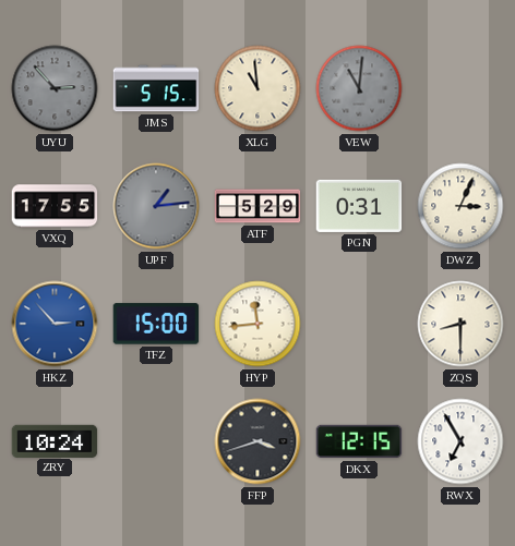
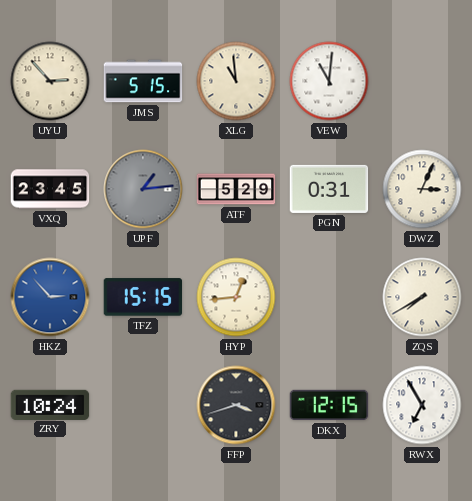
UYU dial: grey -> cream
VEW dial: grey -> white
VXQ: 17:55 -> 23:45
TFZ: 15:00 -> 15:15
HYP: 11:44 -> 12:44
ZQS: 8:30 -> 7:40
